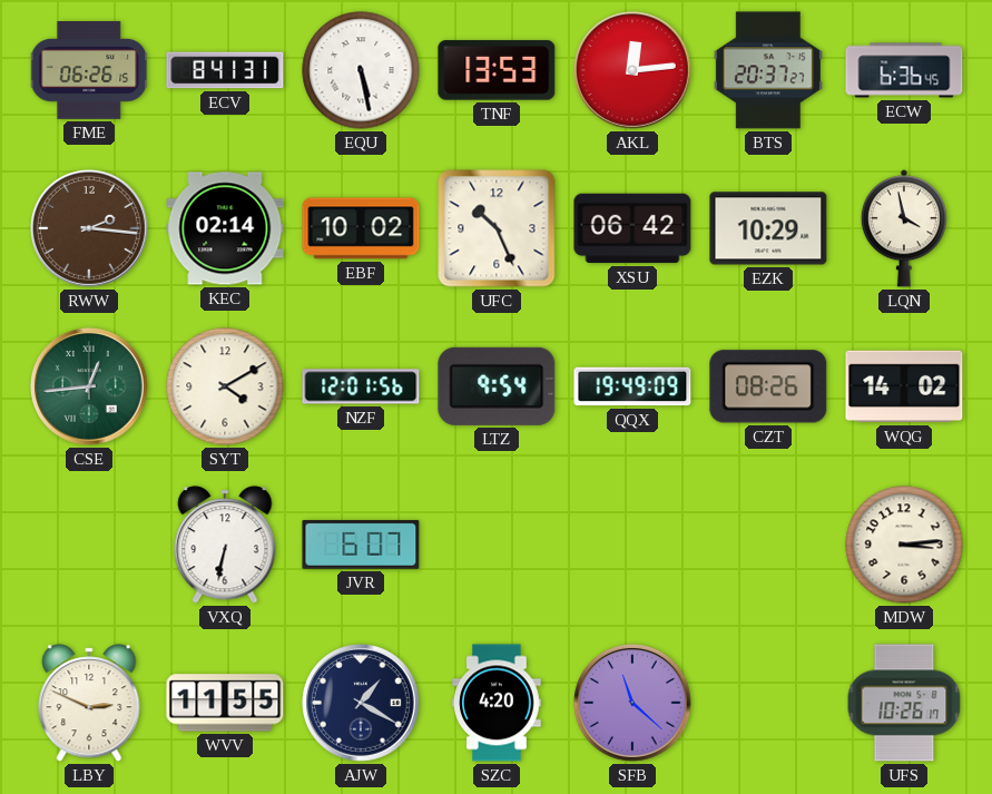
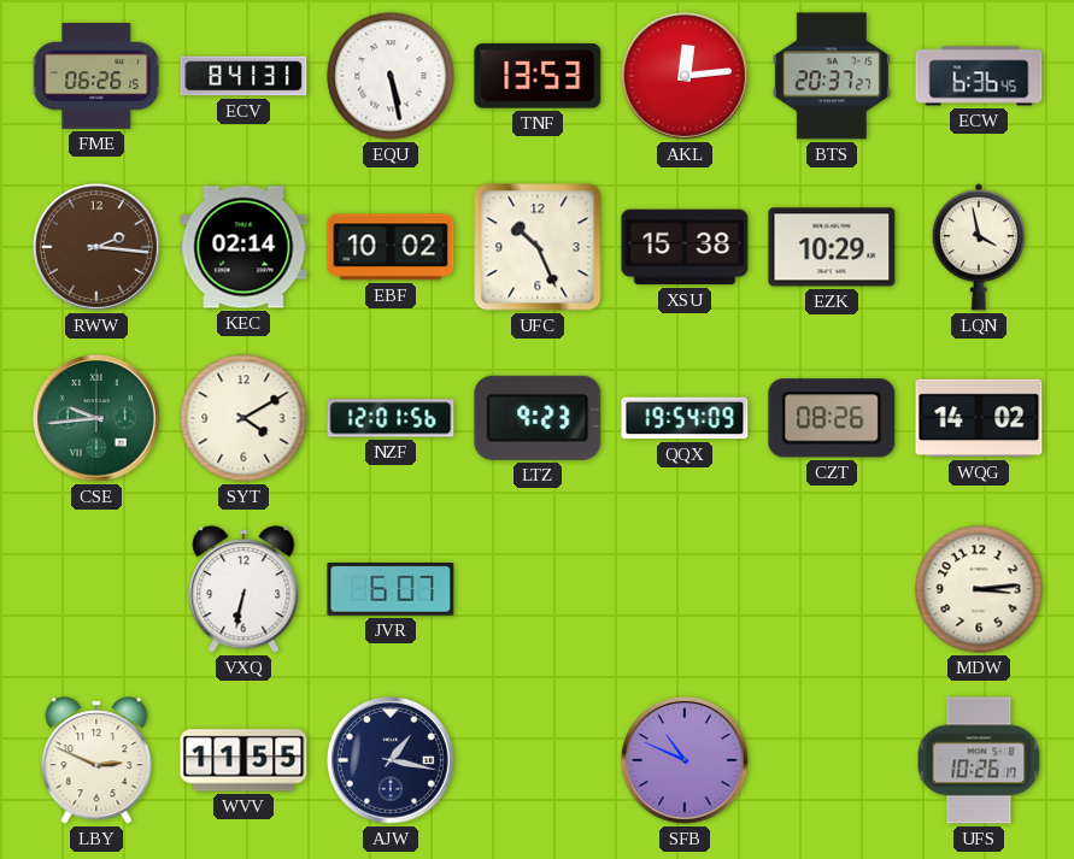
XSU: 06:42 -> 15:38
CSE: 12:44 -> 9:44
LTZ: 9:54 -> 9:23
QQX: 19:49 -> 19:54
AJW: 1:20 -> 1:17
SZC: 4:20 -> none
SFB: 11:22 -> 10:49
